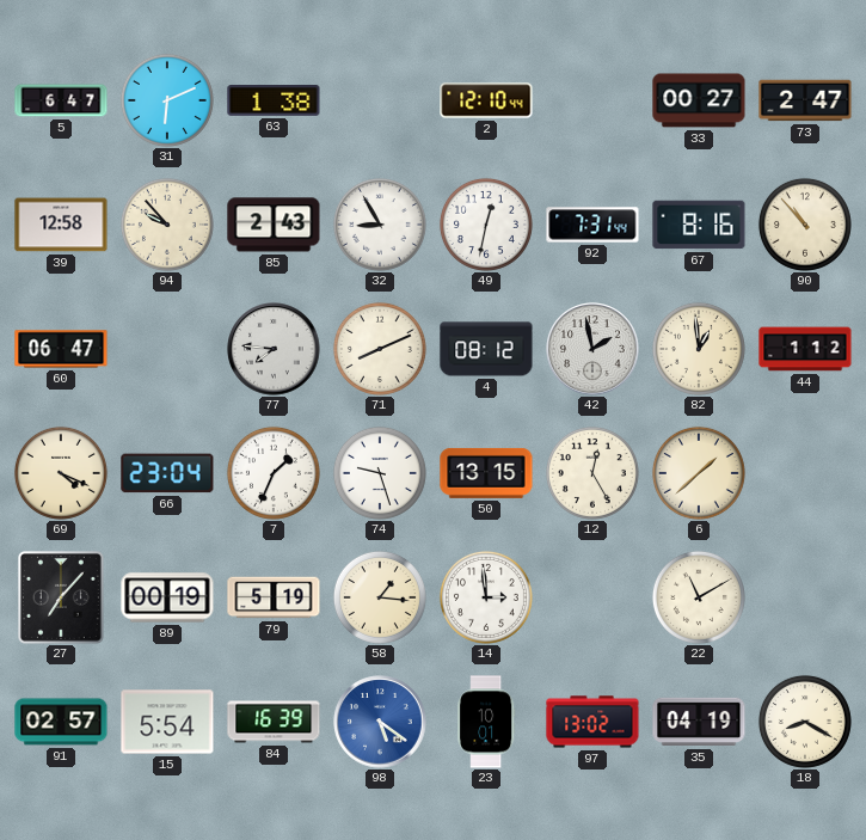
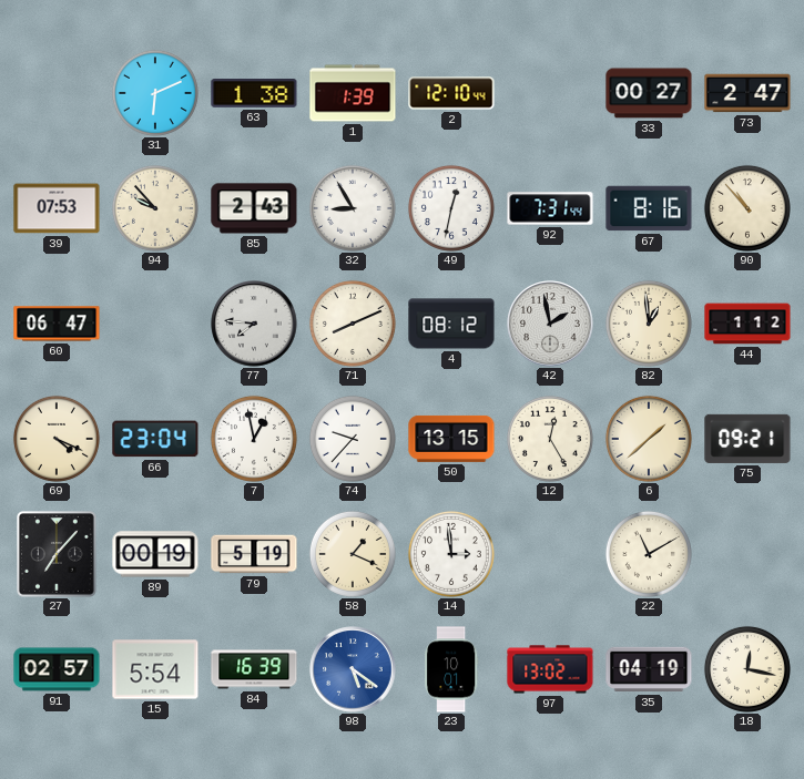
5: 6:47 -> none
1: none -> 1:39
39: 12:58 -> 07:53
7: 1:34 -> 12:58
74: 9:27 -> 9:37
75: none -> 09:21
58: 1:16 -> 1:19
18: 8:20 -> 12:17
